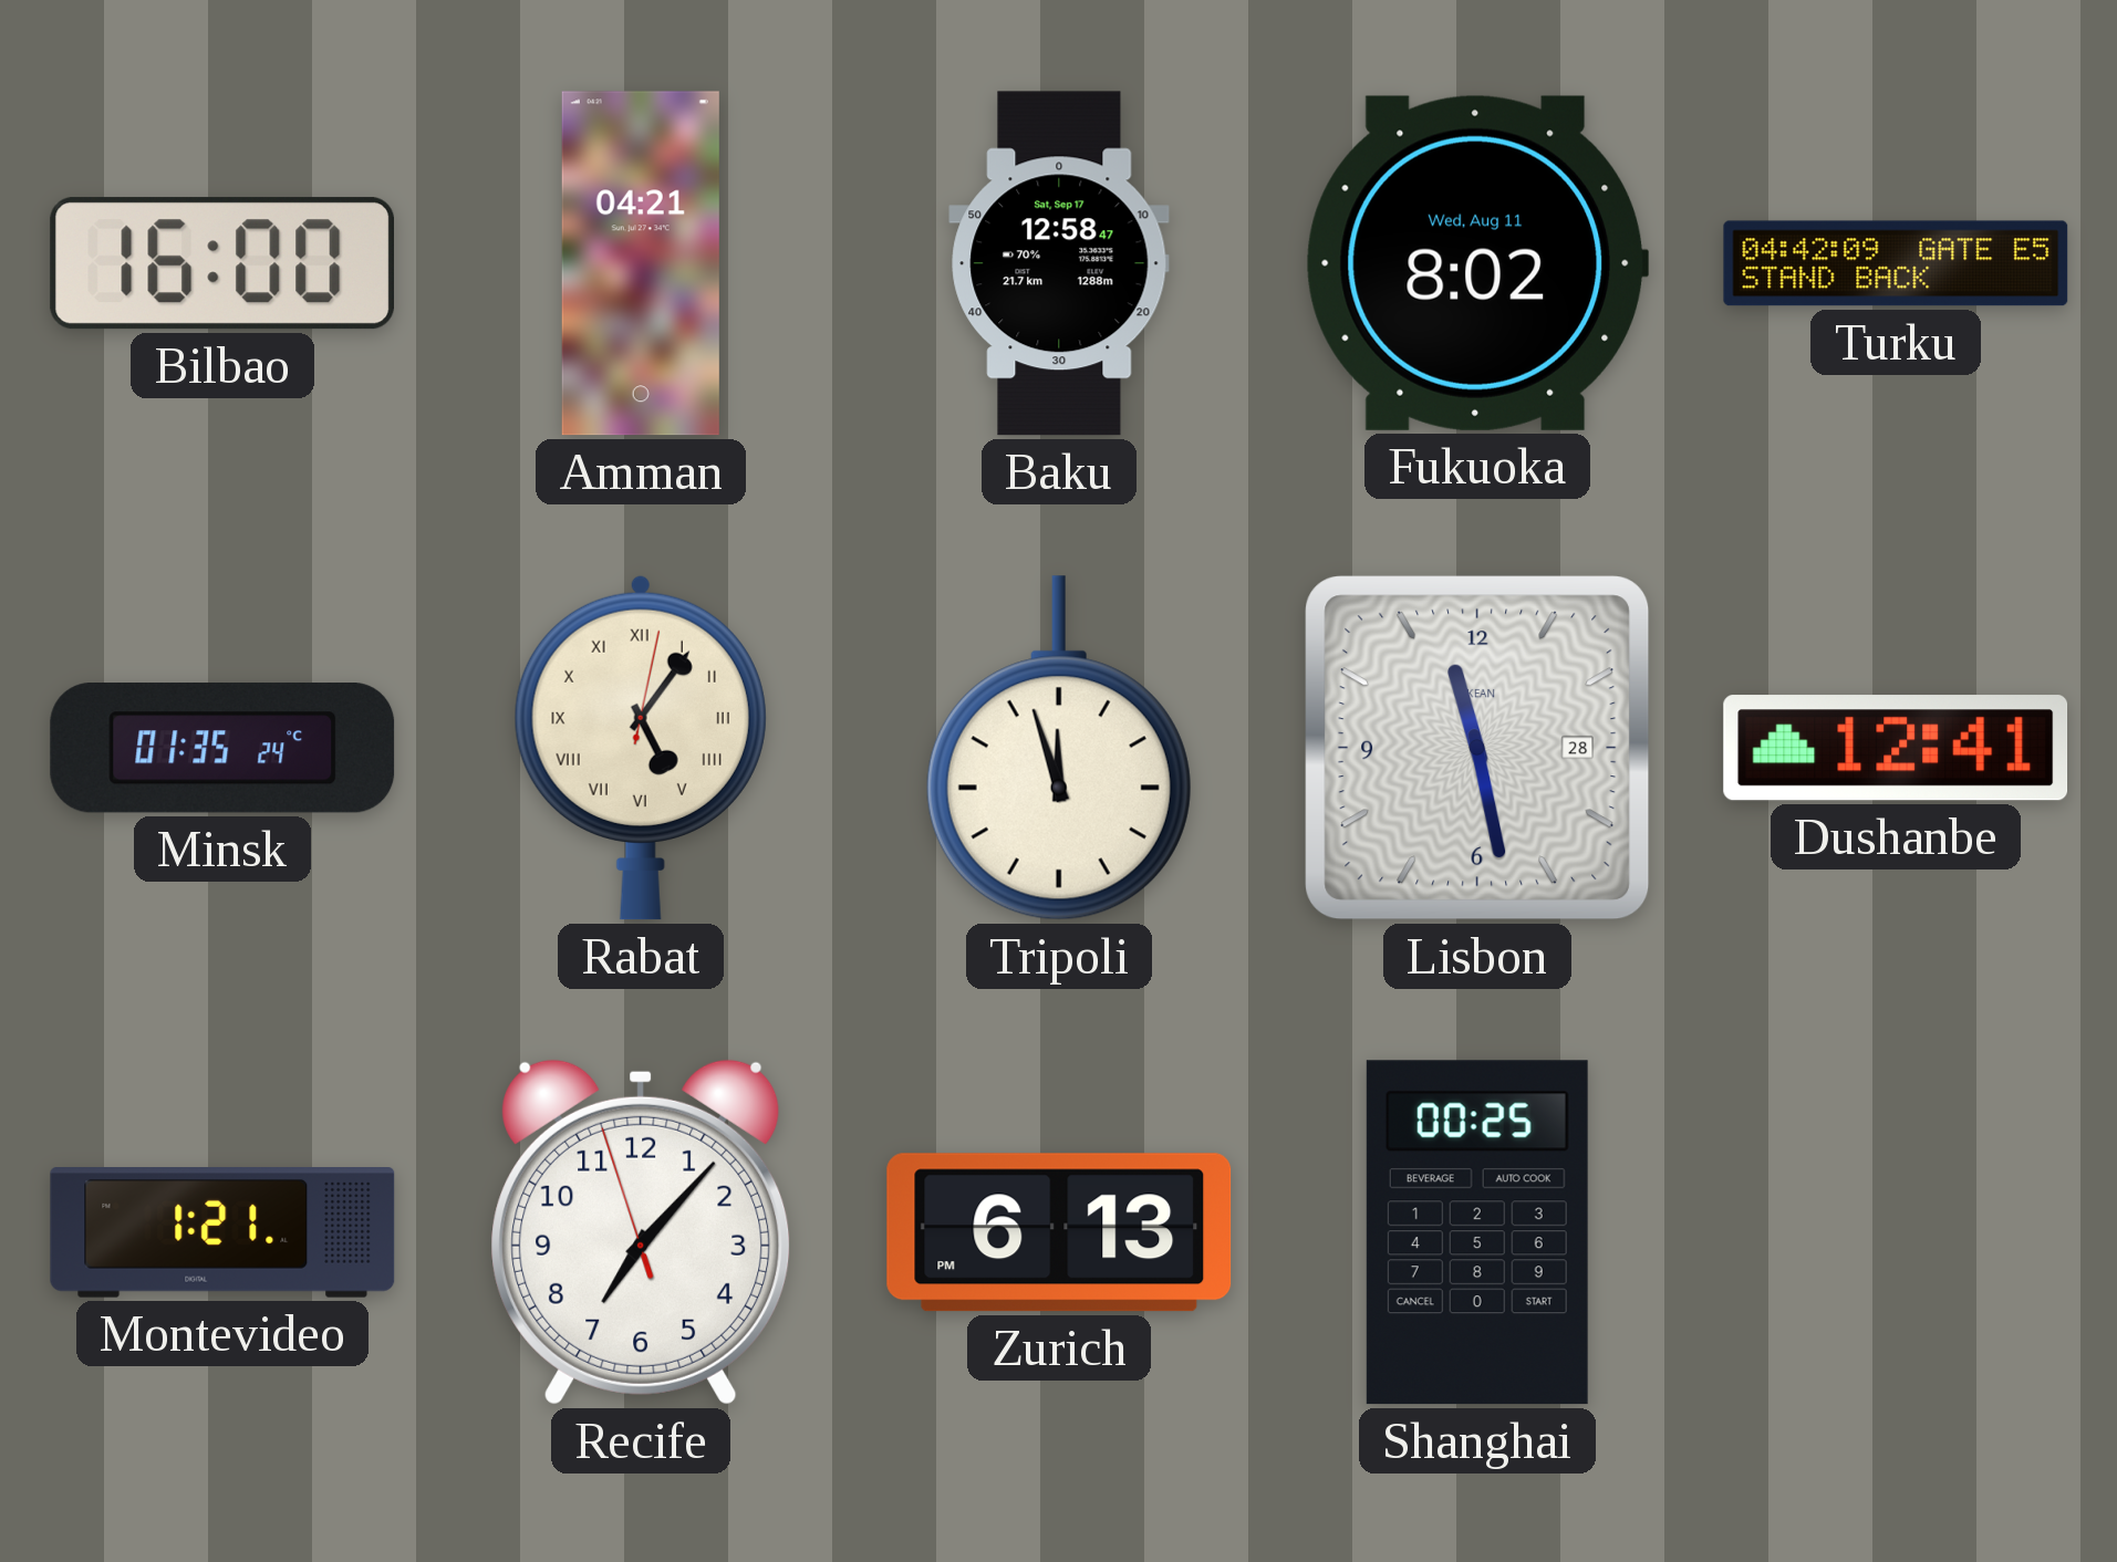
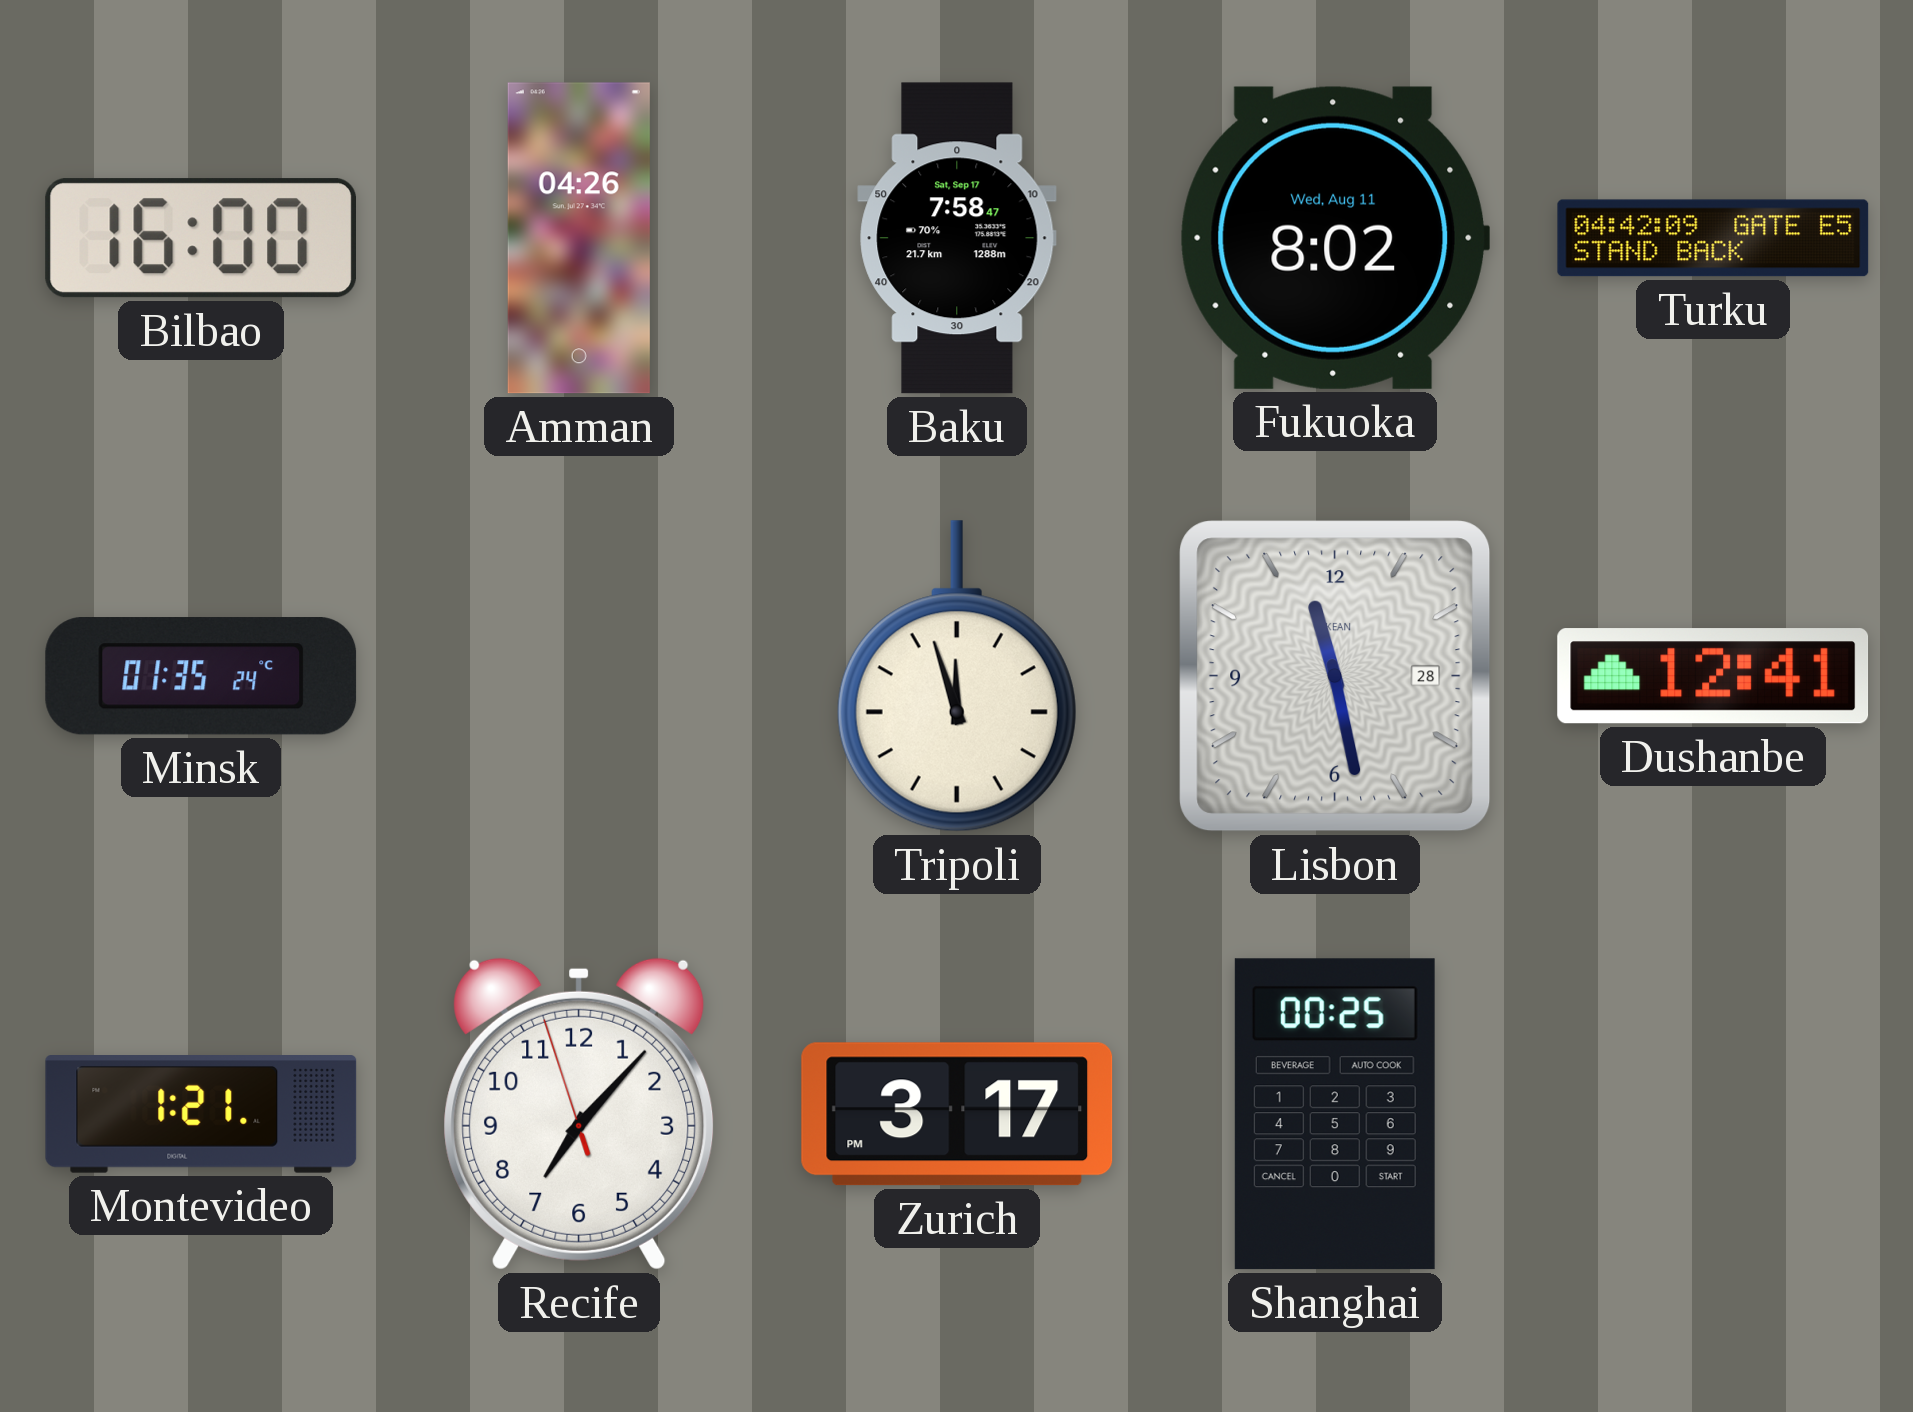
Amman: 04:21 -> 04:26
Baku: 12:58 -> 7:58
Rabat: 5:06 -> none
Zurich: 6:13 -> 3:17
